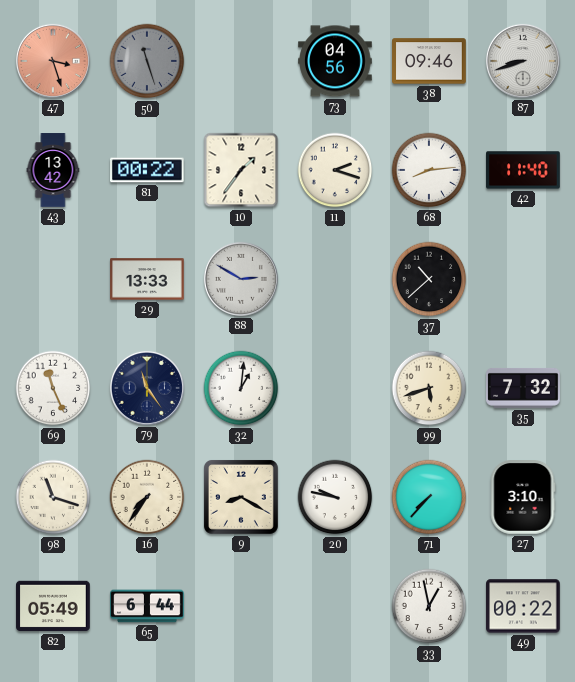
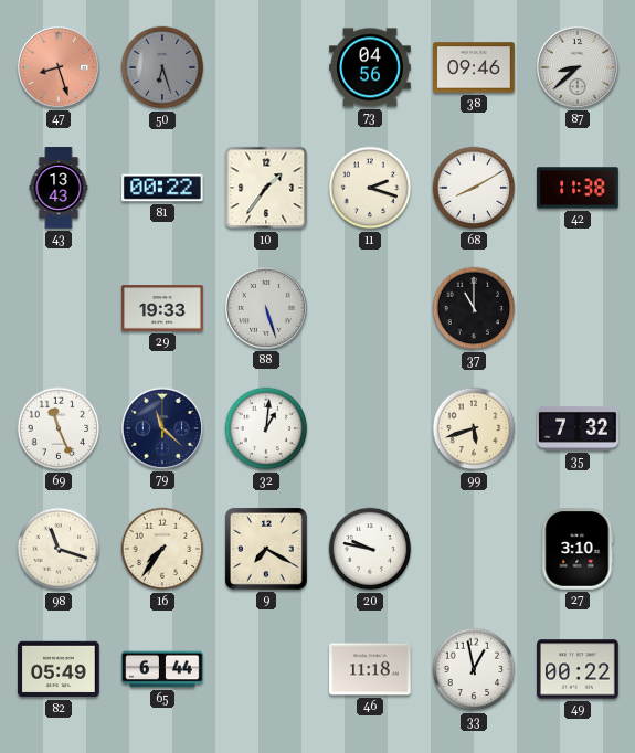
47: 3:27 -> 8:27
50: 11:27 -> 6:27
87: 8:42 -> 8:38
43: 13:42 -> 13:43
68: 8:14 -> 8:10
42: 11:40 -> 11:38
29: 13:33 -> 19:33
88: 2:50 -> 5:27
37: 10:38 -> 11:00
79: 11:24 -> 11:22
9: 8:20 -> 7:20
71: 7:37 -> none
46: none -> 11:18
